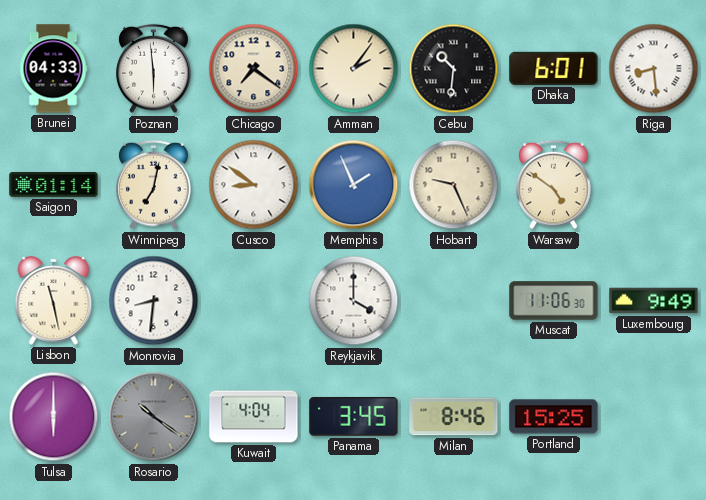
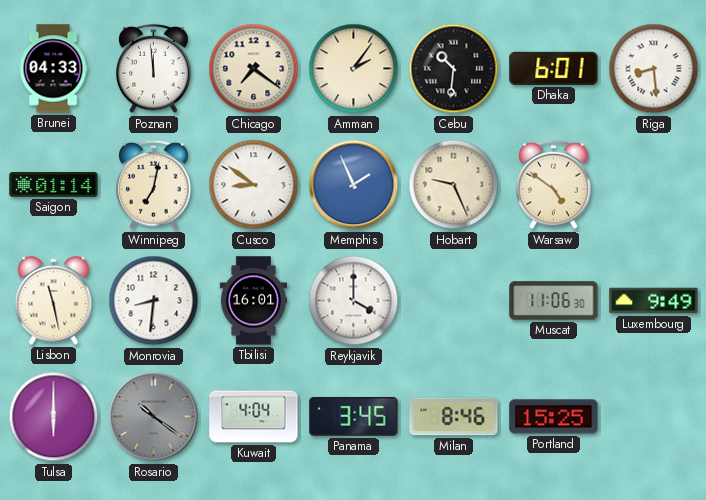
Poznan: 5:59 -> 11:59
Tbilisi: none -> 16:01
